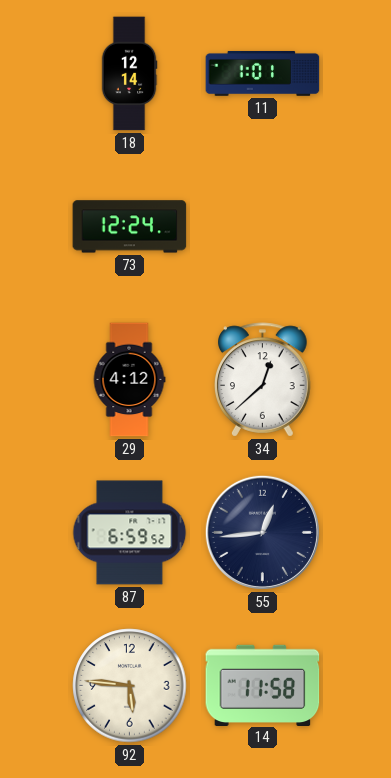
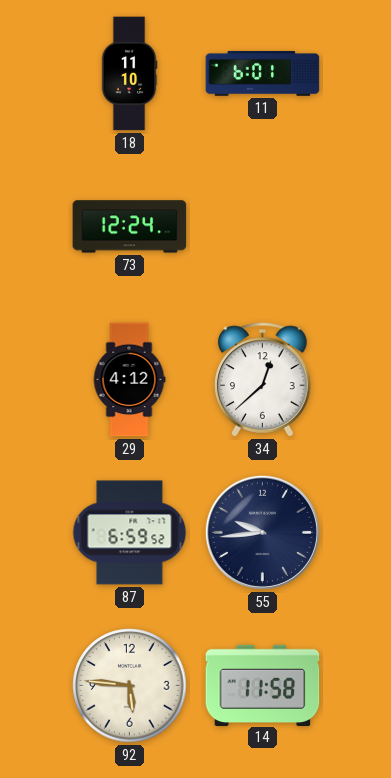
18: 12:14 -> 11:10
11: 1:01 -> 6:01
55: 12:44 -> 9:44
